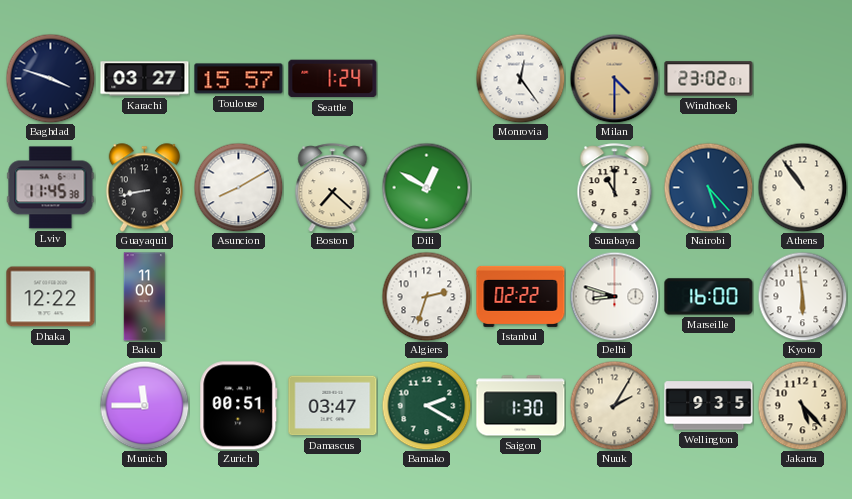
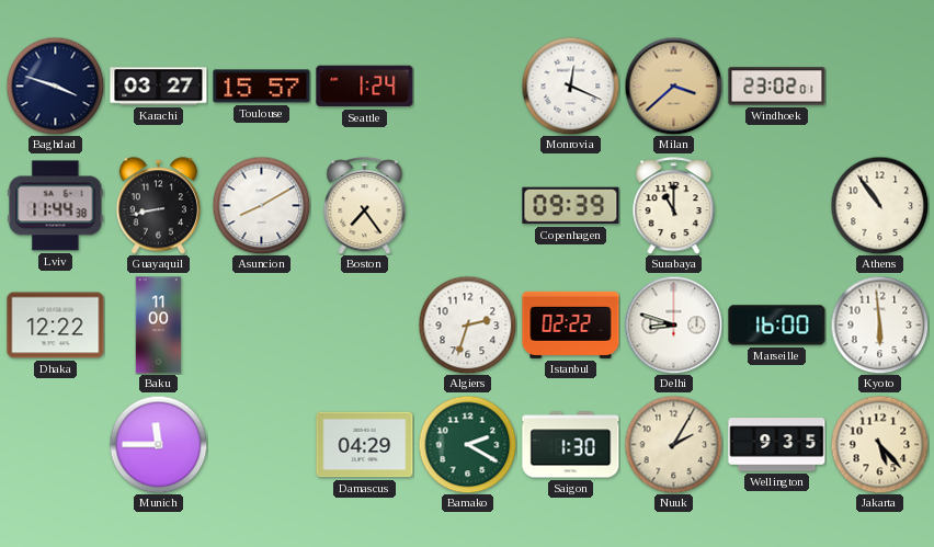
Monrovia: 12:24 -> 12:19
Milan: 4:30 -> 3:38
Lviv: 11:45 -> 11:44
Boston: 7:22 -> 7:24
Dili: 12:50 -> none
Copenhagen: none -> 09:39
Nairobi: 5:23 -> none
Zurich: 00:51 -> none
Damascus: 03:47 -> 04:29
